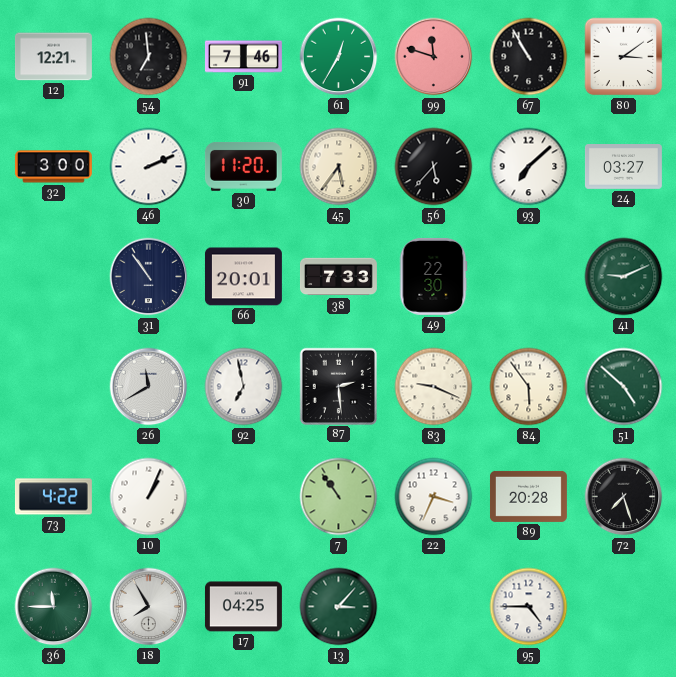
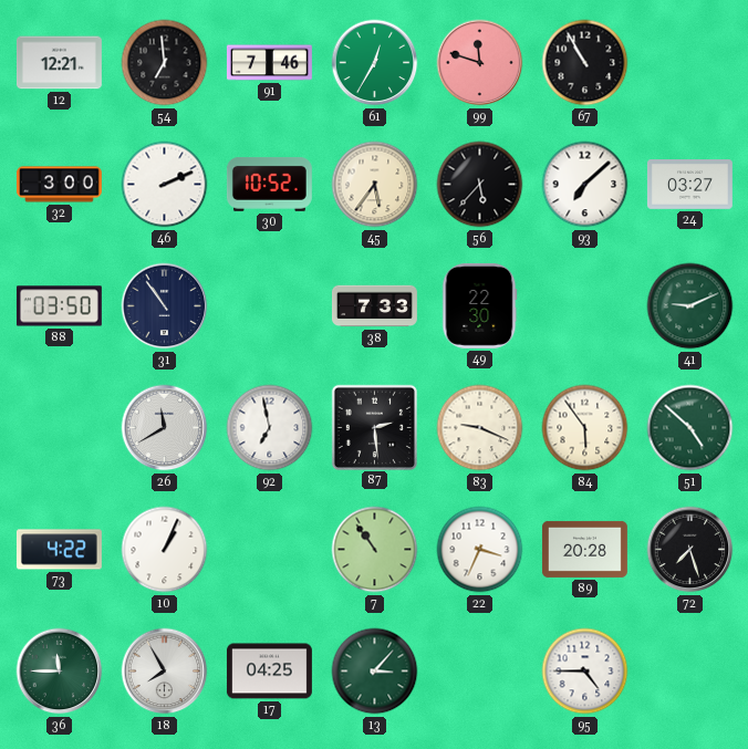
80: 3:09 -> none
30: 11:20 -> 10:52
88: none -> 03:50
66: 20:01 -> none
